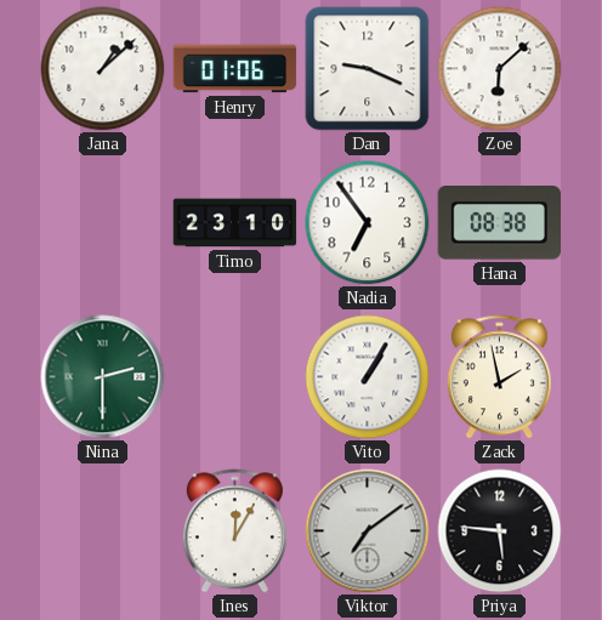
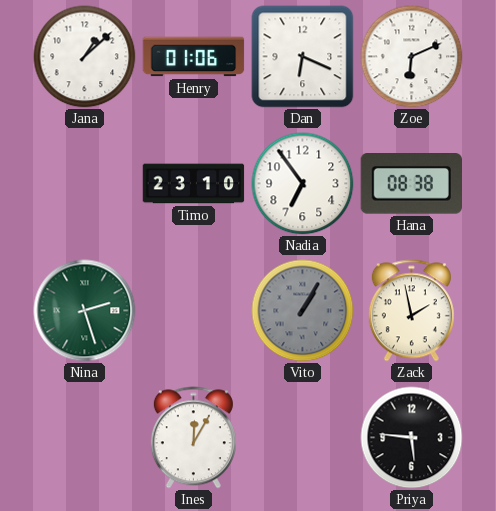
Dan: 9:19 -> 6:19
Zoe: 6:08 -> 6:11
Nina: 2:30 -> 2:27
Vito dial: white -> grey
Viktor: 7:09 -> none
